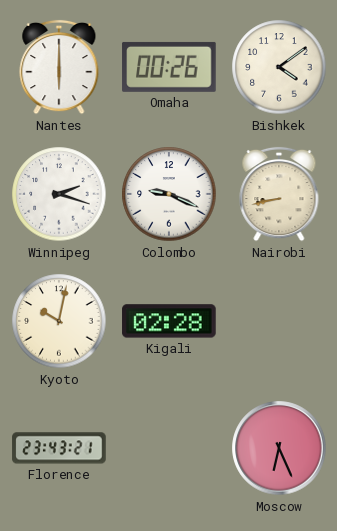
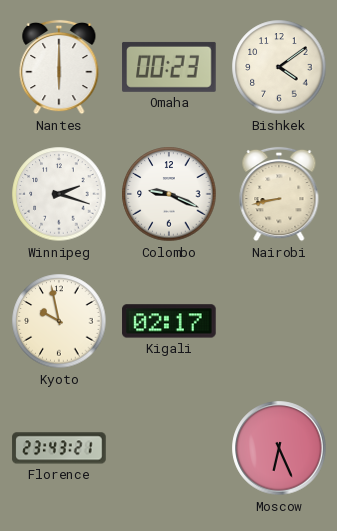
Omaha: 00:26 -> 00:23
Kyoto: 10:02 -> 9:58
Kigali: 02:28 -> 02:17
